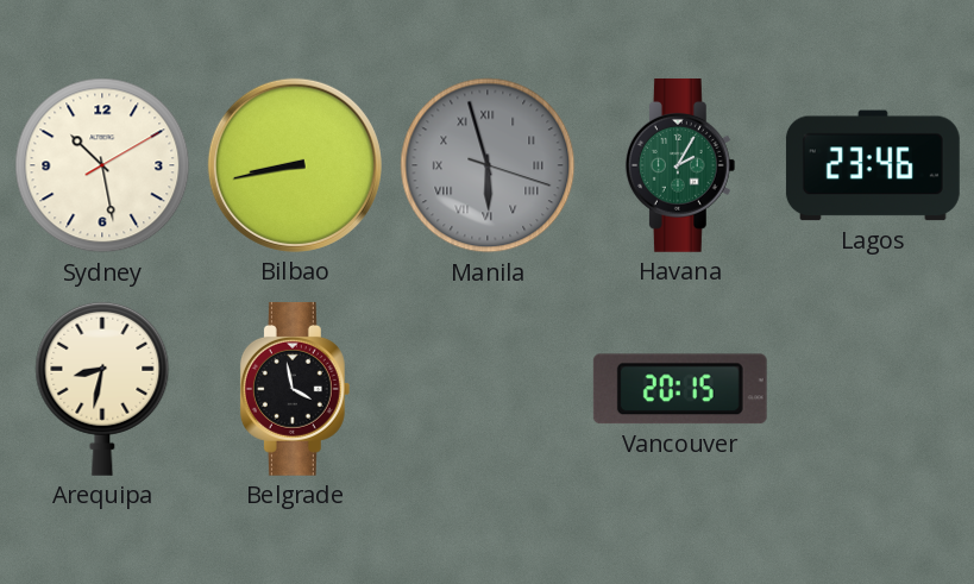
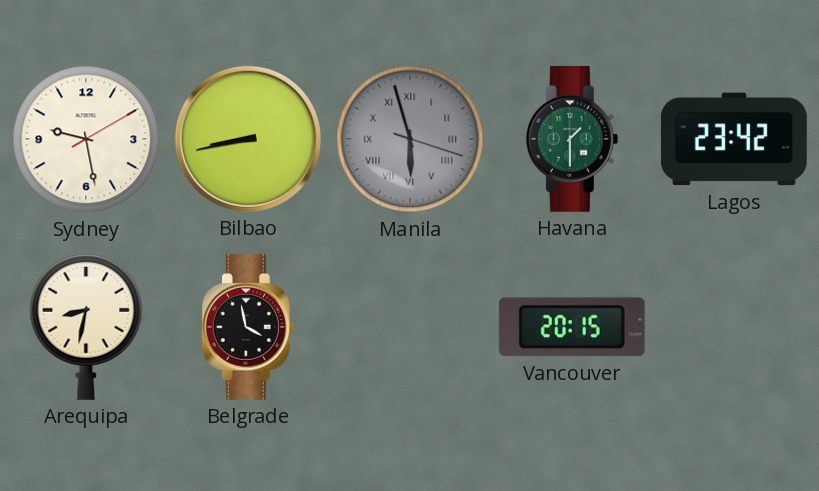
Sydney: 10:28 -> 9:28
Havana: 2:05 -> 1:30
Lagos: 23:46 -> 23:42
